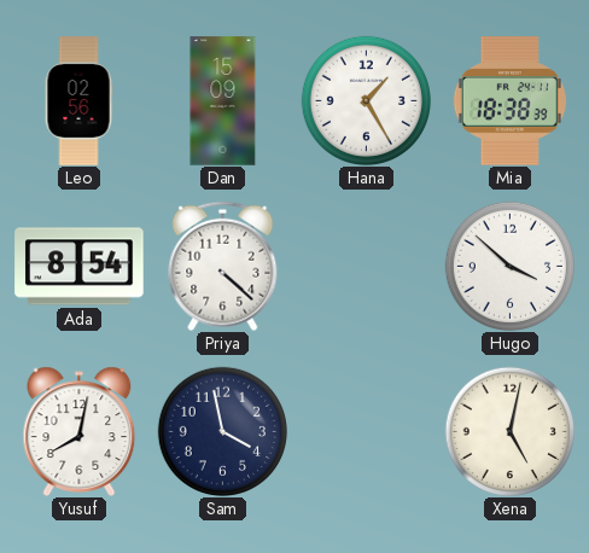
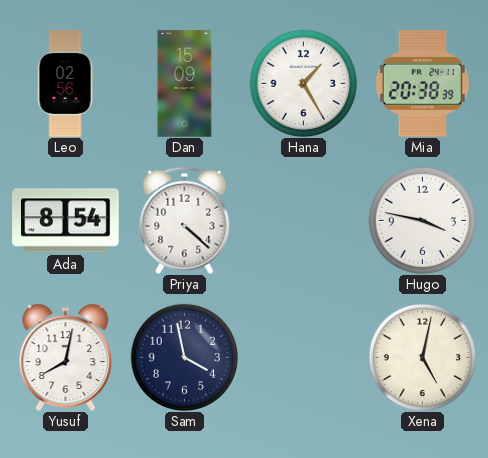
Mia: 18:38 -> 20:38
Hugo: 3:52 -> 3:47
